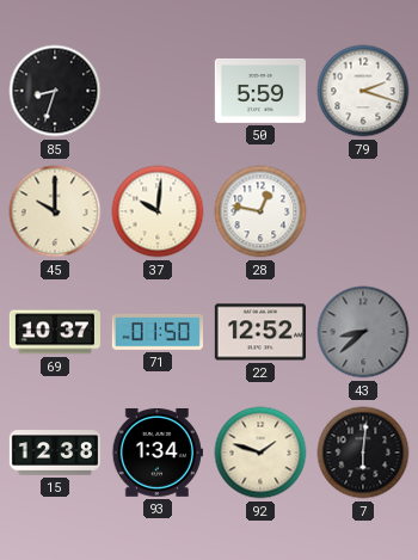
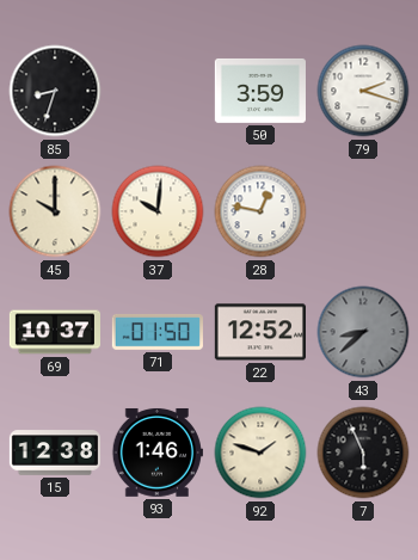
50: 5:59 -> 3:59
93: 1:34 -> 1:46
7: 6:01 -> 5:56
